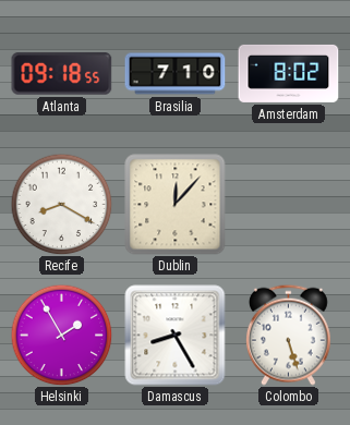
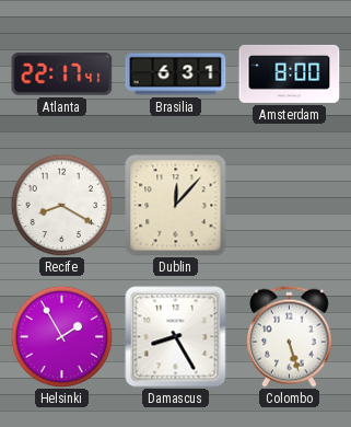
Atlanta: 09:18 -> 22:17
Brasilia: 7:10 -> 6:31
Amsterdam: 8:02 -> 8:00
